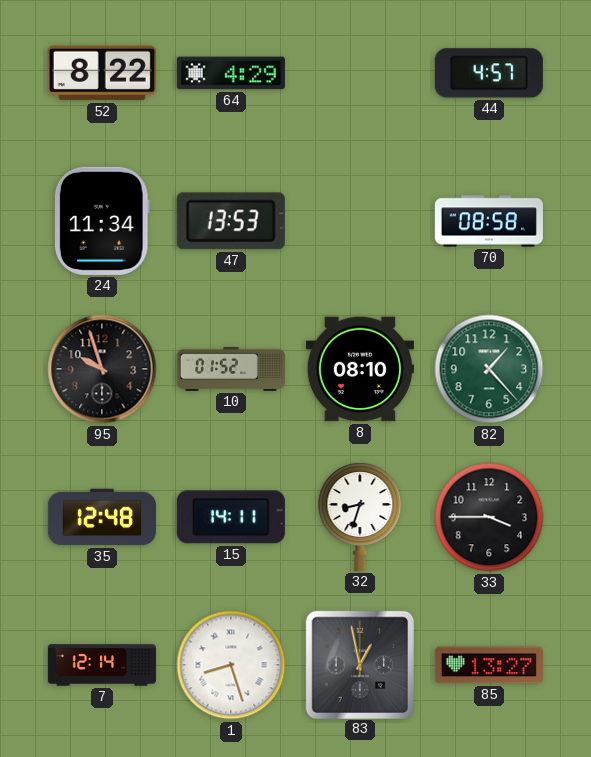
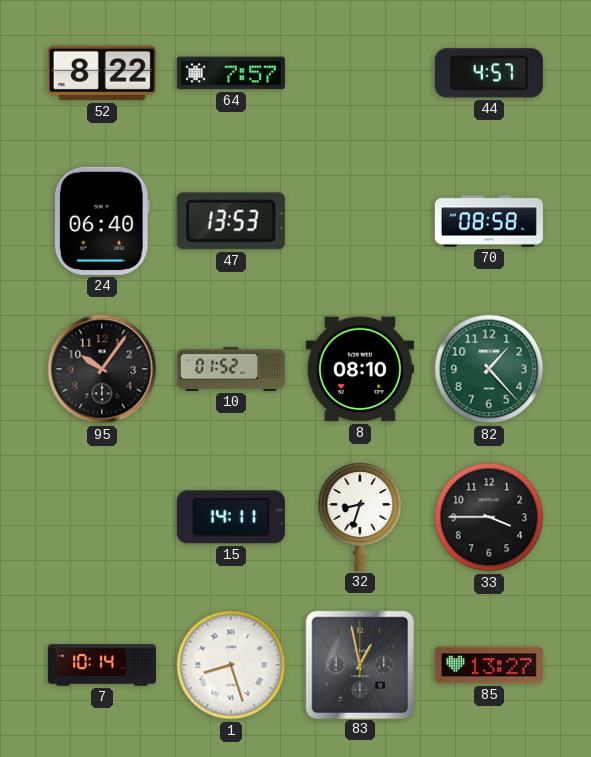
64: 4:29 -> 7:57
24: 11:34 -> 06:40
95: 9:57 -> 10:06
35: 12:48 -> none
7: 12:14 -> 10:14
